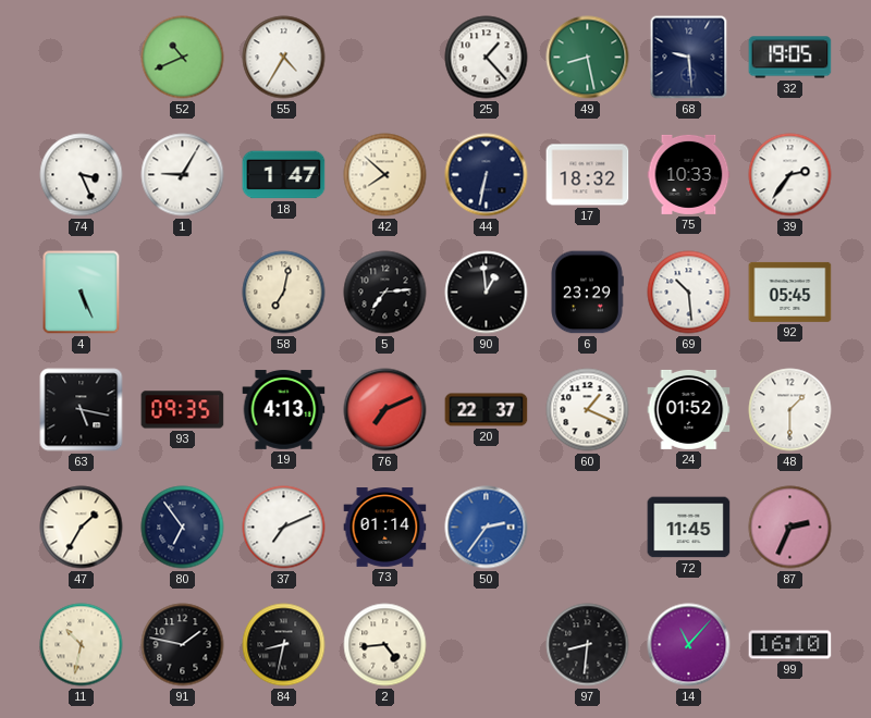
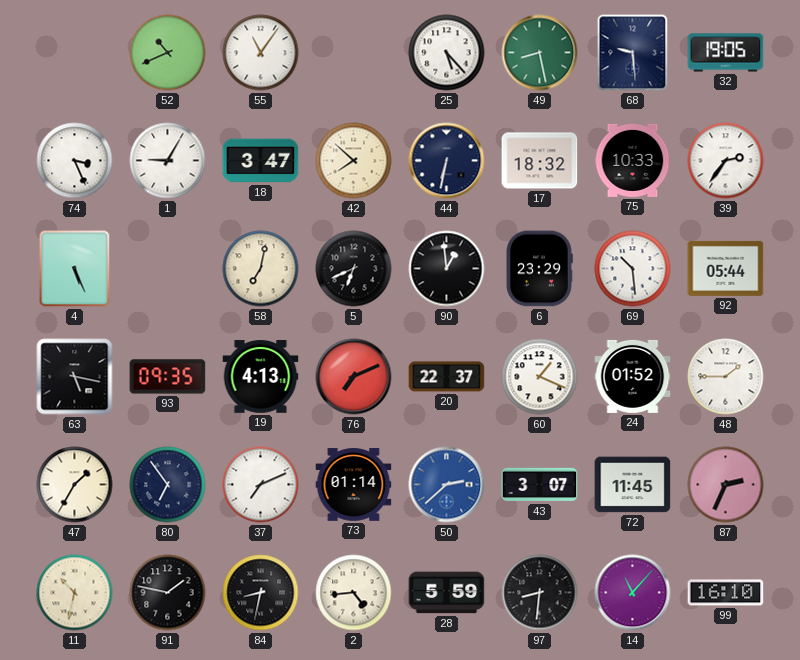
55: 4:35 -> 11:06
25: 1:23 -> 5:23
18: 1:47 -> 3:47
5: 7:14 -> 6:41
92: 05:45 -> 05:44
48: 1:30 -> 1:45
50: 2:36 -> 2:38
43: none -> 3:07
28: none -> 5:59
